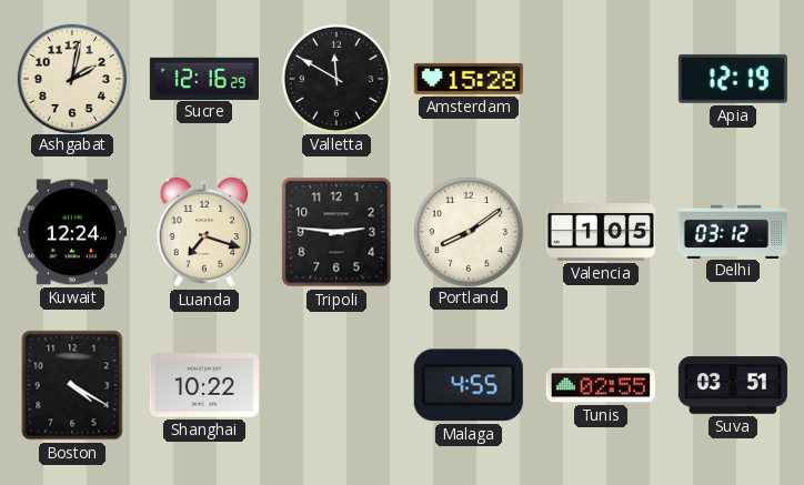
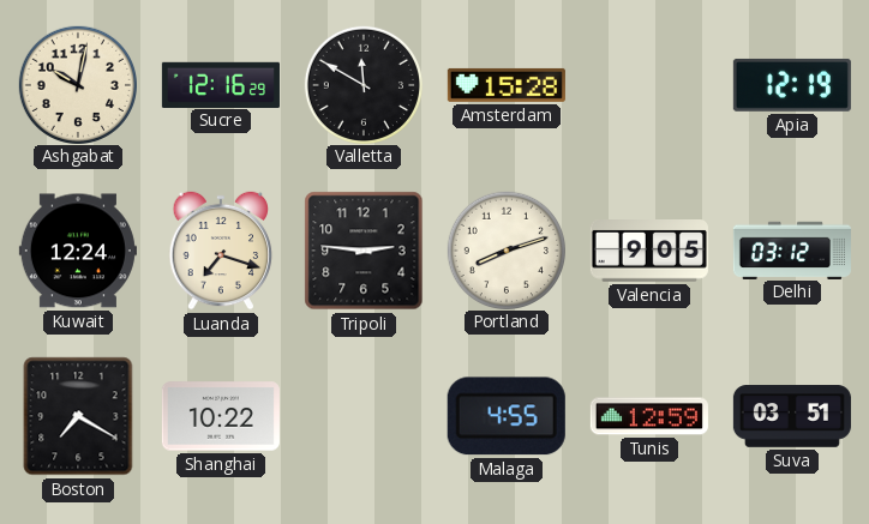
Ashgabat: 2:02 -> 10:02
Portland: 8:09 -> 8:12
Valencia: 1:05 -> 9:05
Boston: 4:20 -> 7:20
Tunis: 02:55 -> 12:59
